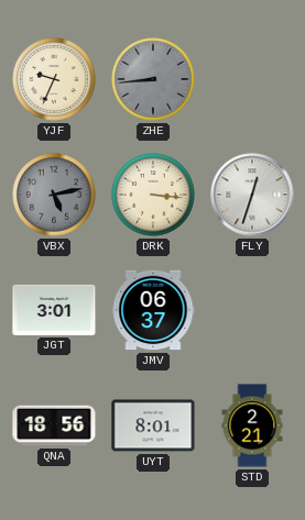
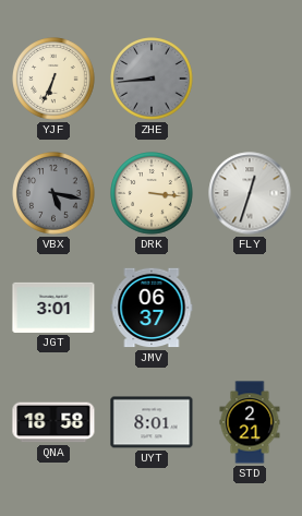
YJF: 9:34 -> 6:34
VBX: 5:13 -> 5:17
QNA: 18:56 -> 18:58
